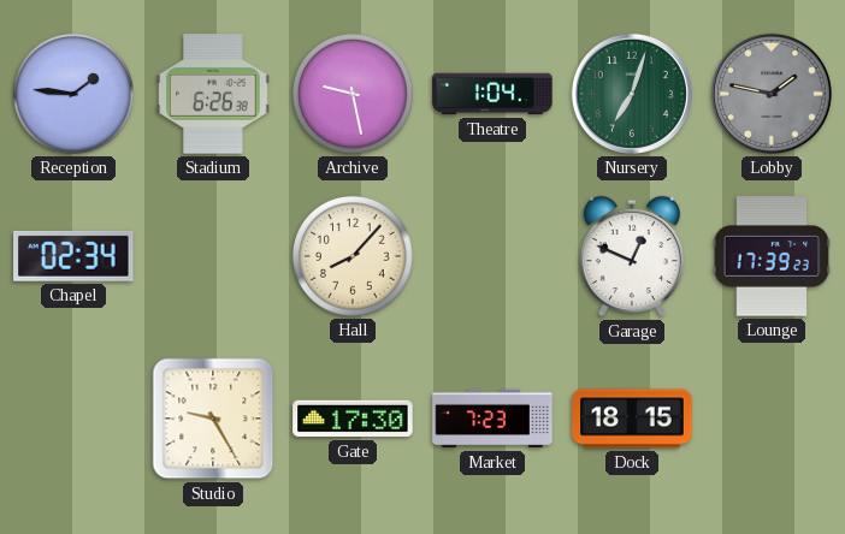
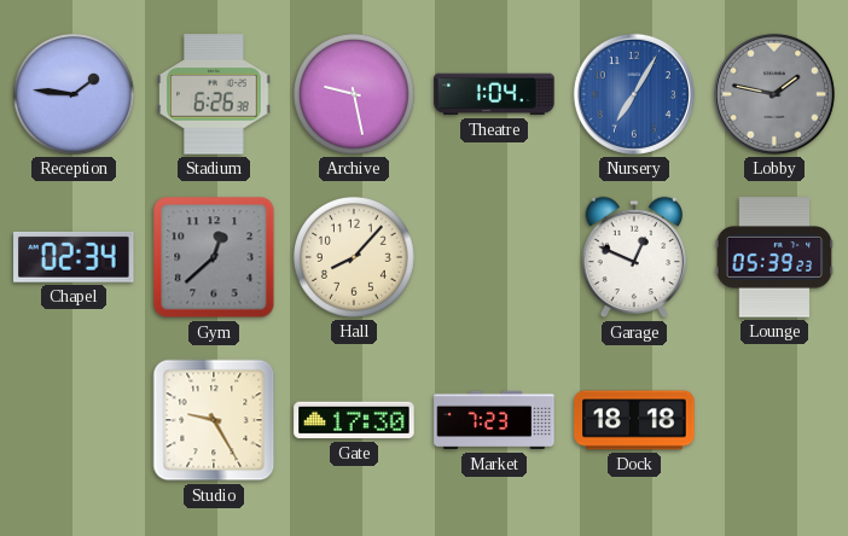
Nursery: 7:03 -> 7:05
Nursery dial: green -> blue
Gym: none -> 12:38
Lounge: 17:39 -> 05:39
Dock: 18:15 -> 18:18
